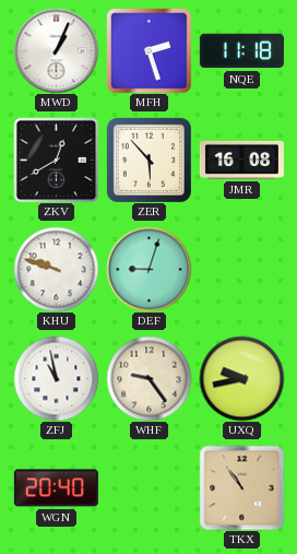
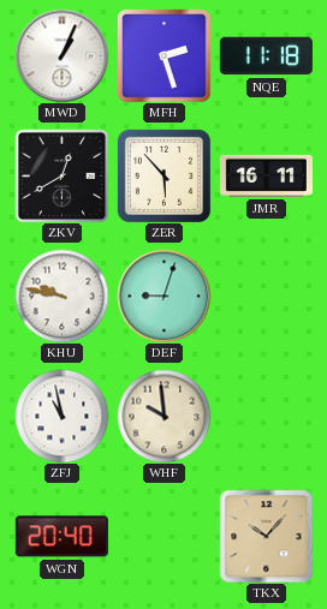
JMR: 16:08 -> 16:11
KHU: 9:48 -> 9:47
WHF: 9:24 -> 9:59
UXQ: 9:43 -> none
TKX: 10:54 -> 10:07
